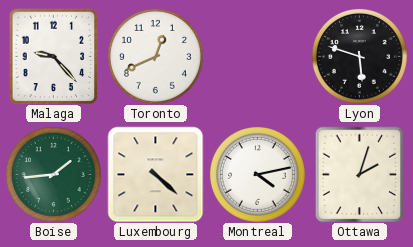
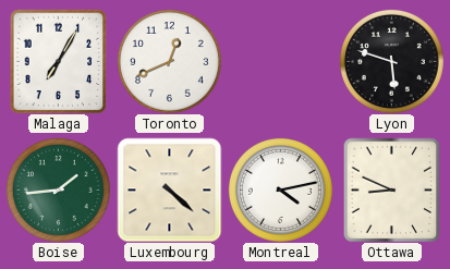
Malaga: 9:23 -> 7:05
Ottawa: 2:03 -> 8:49
